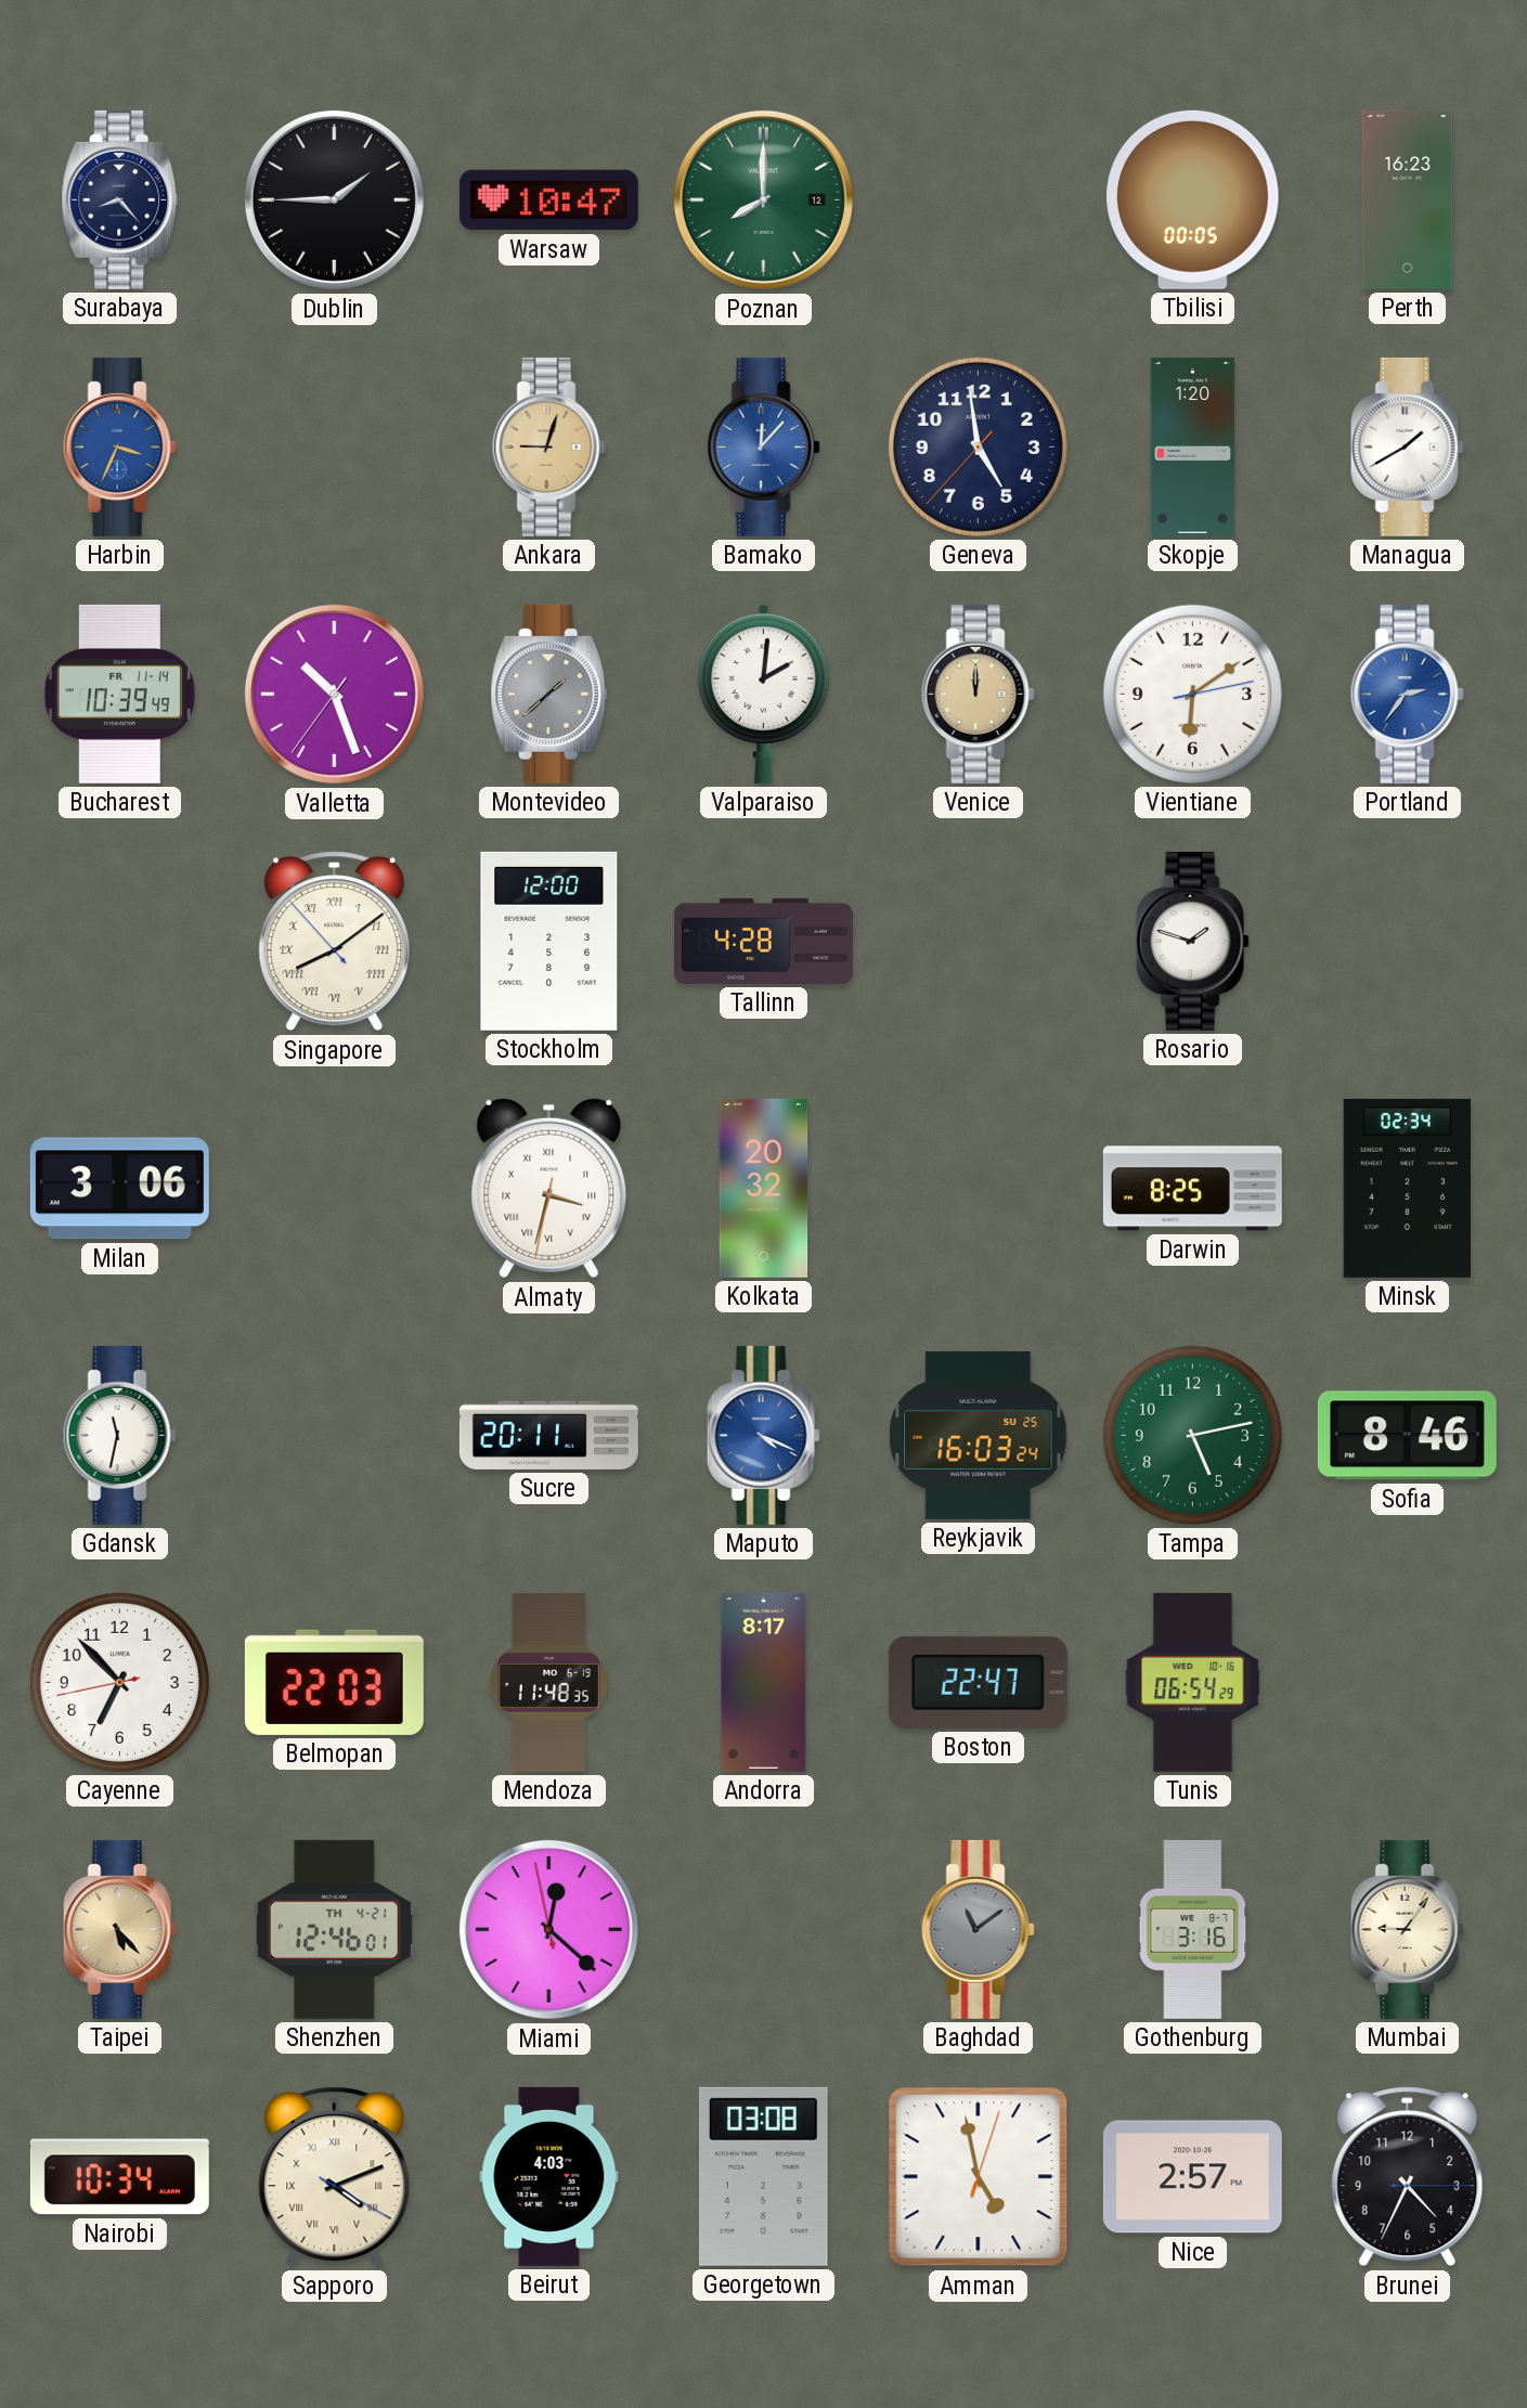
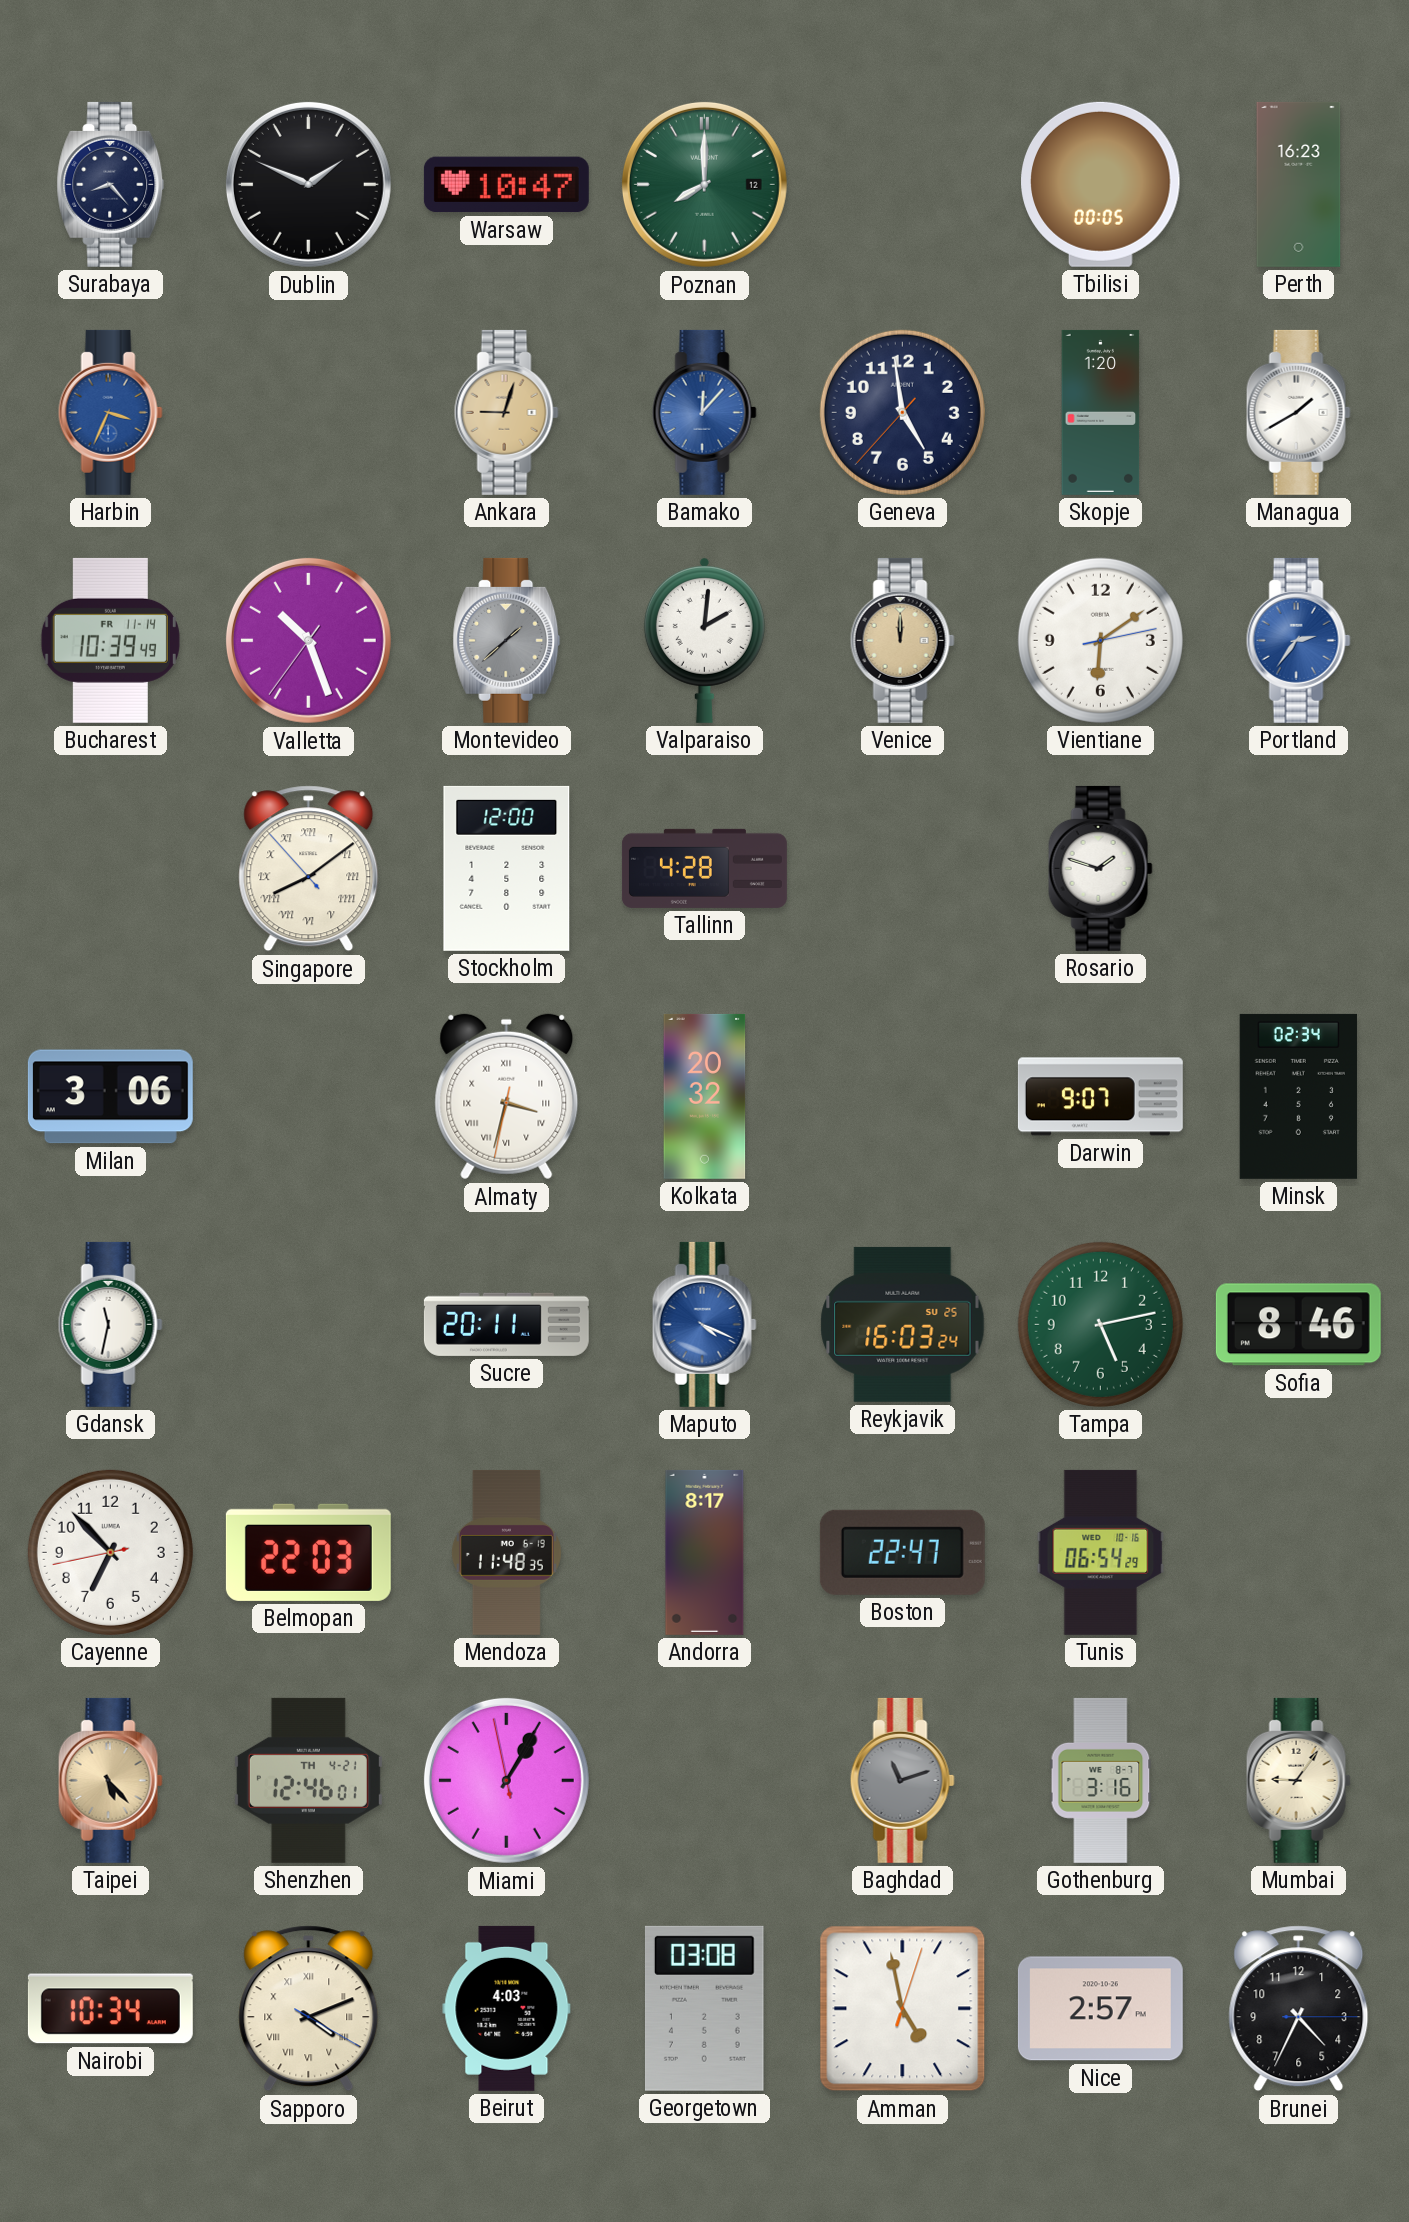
Dublin: 1:45 -> 1:49
Darwin: 8:25 -> 9:07
Miami: 12:21 -> 1:04
Baghdad: 11:09 -> 11:12
